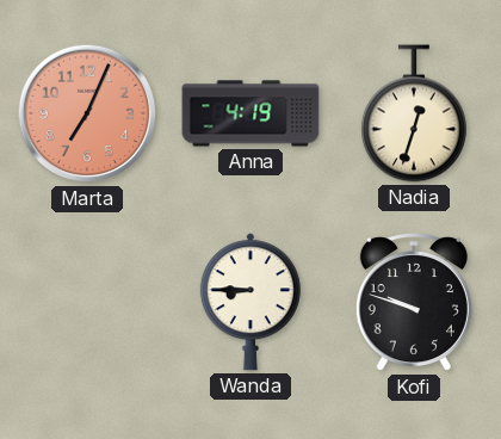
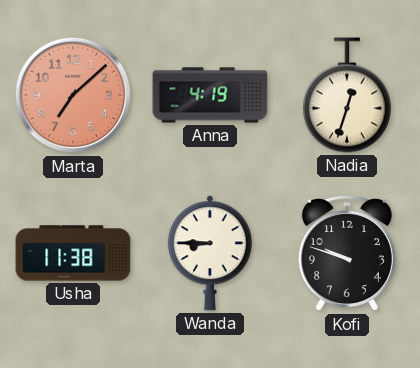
Marta: 7:04 -> 7:08
Usha: none -> 11:38
